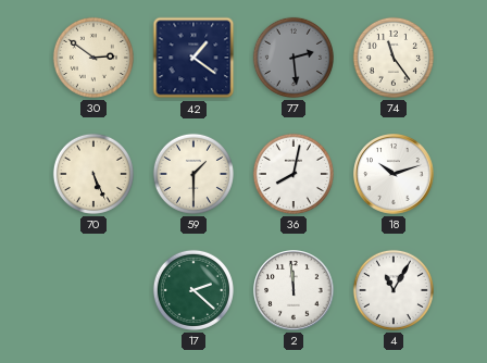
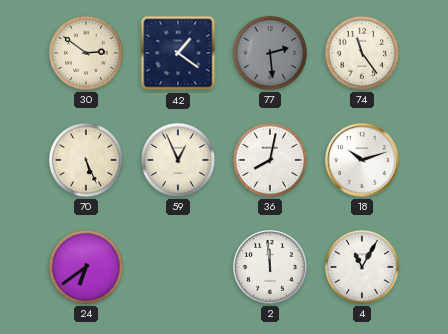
59: 1:30 -> 12:56
24: none -> 6:39
17: 2:22 -> none
